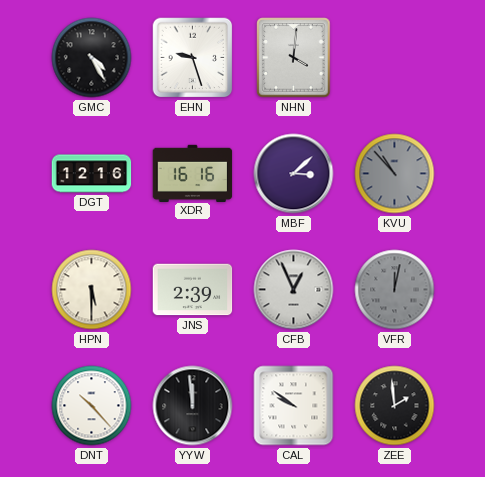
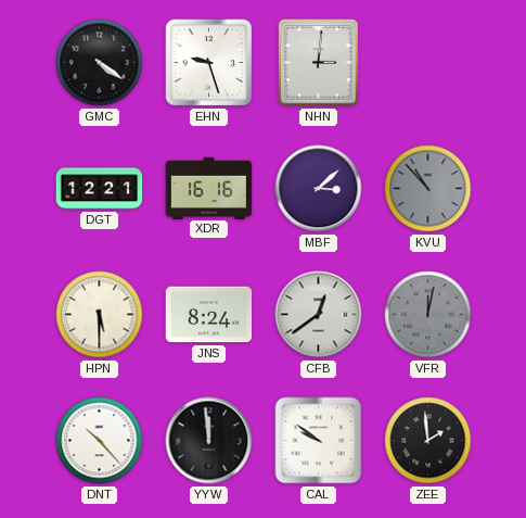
GMC: 4:25 -> 4:21
NHN: 4:01 -> 3:01
DGT: 12:16 -> 12:21
JNS: 2:39 -> 8:24
CFB: 12:56 -> 12:39
